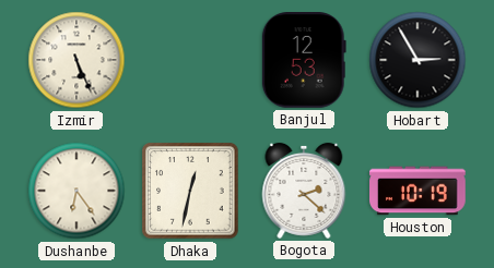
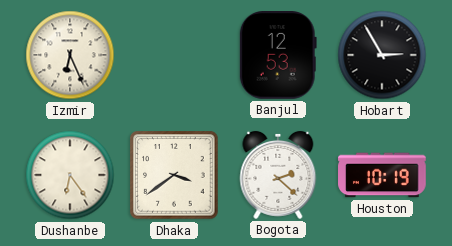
Izmir: 5:26 -> 6:26
Dhaka: 12:32 -> 3:39
